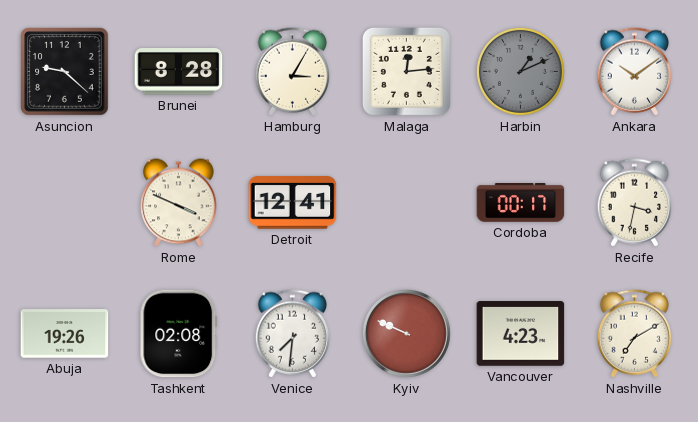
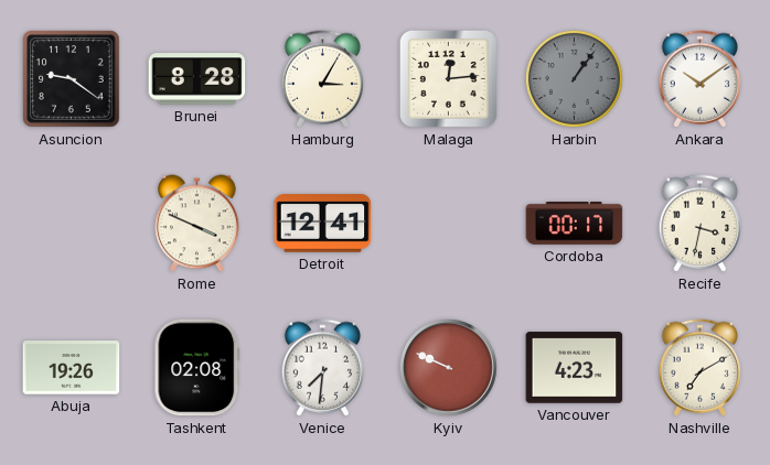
Asuncion: 9:22 -> 9:21
Harbin: 1:11 -> 1:06
